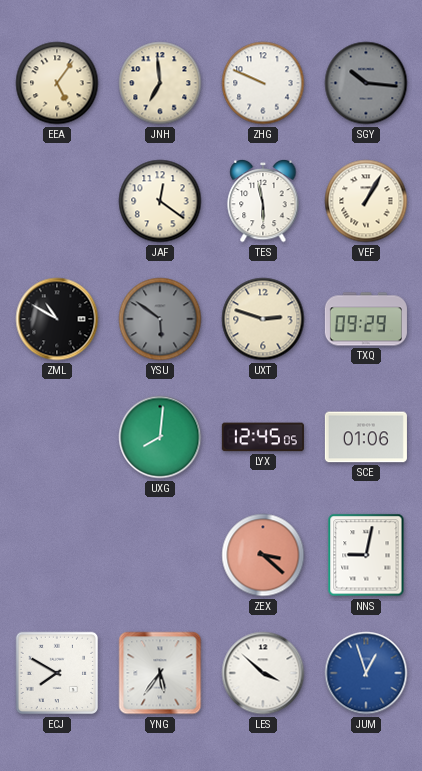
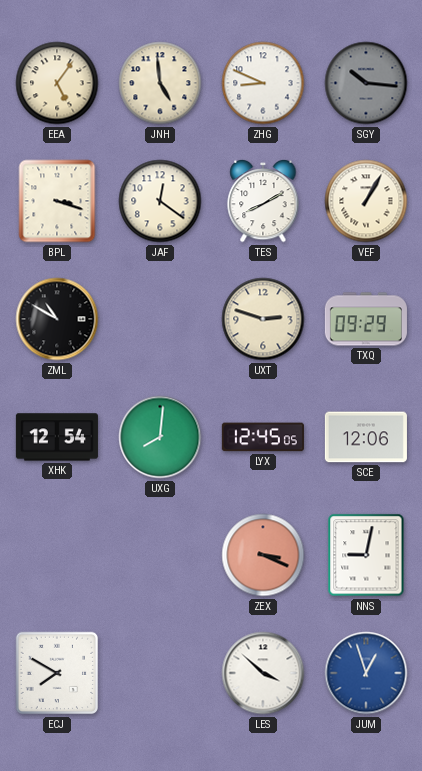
JNH: 6:59 -> 4:59
ZHG: 9:49 -> 8:49
BPL: none -> 3:18
TES: 5:58 -> 8:10
YSU: 5:51 -> none
XHK: none -> 12:54
SCE: 01:06 -> 12:06
ZEX: 3:22 -> 3:19
YNG: 5:36 -> none
